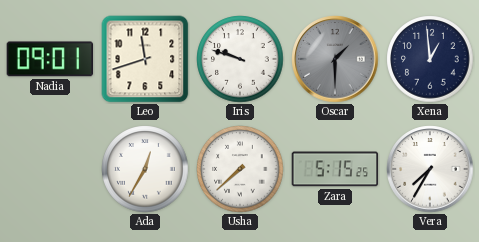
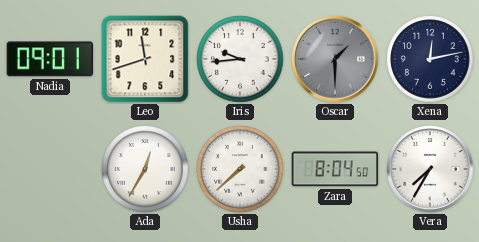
Iris: 9:48 -> 9:44
Xena: 12:59 -> 12:13
Zara: 5:15 -> 8:04
